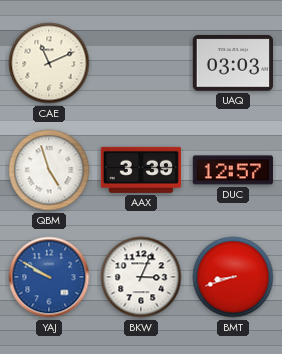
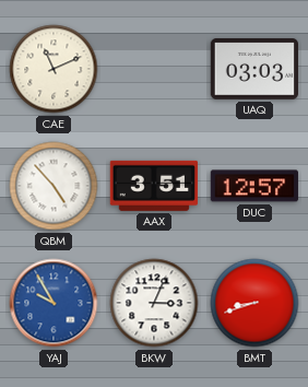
QBM: 4:57 -> 4:53
AAX: 3:39 -> 3:51
YAJ: 9:50 -> 9:55
